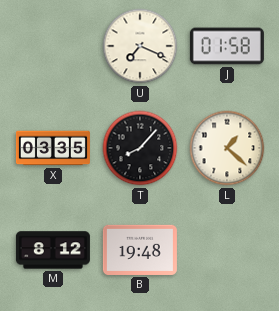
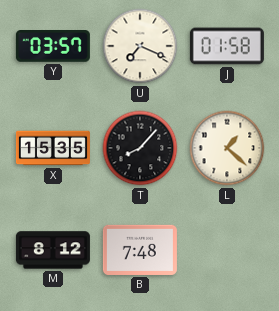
Y: none -> 03:57
X: 03:35 -> 15:35
B: 19:48 -> 7:48
